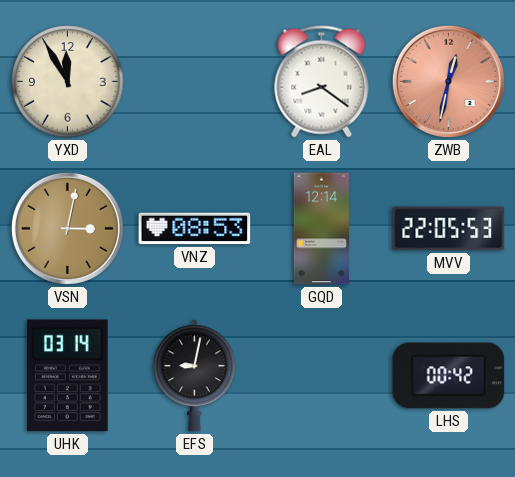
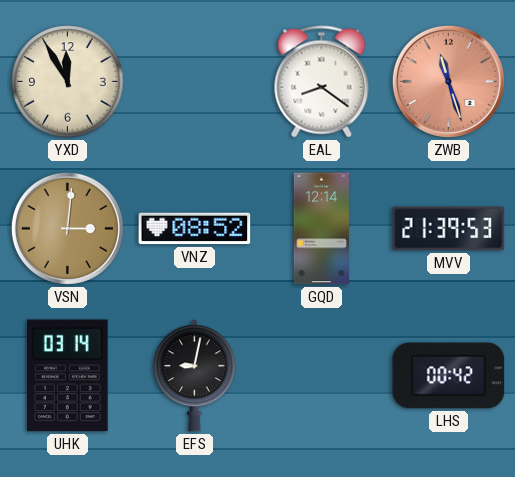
ZWB: 12:32 -> 11:27
VSN: 3:02 -> 3:01
VNZ: 08:53 -> 08:52
MVV: 22:05 -> 21:39
